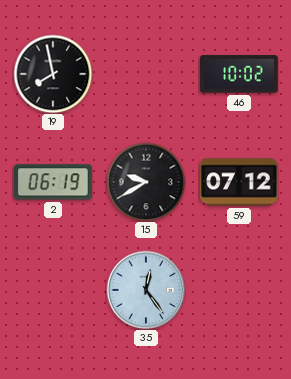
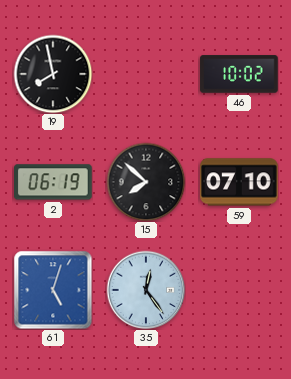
15: 9:40 -> 7:52
59: 07:12 -> 07:10
61: none -> 5:03
